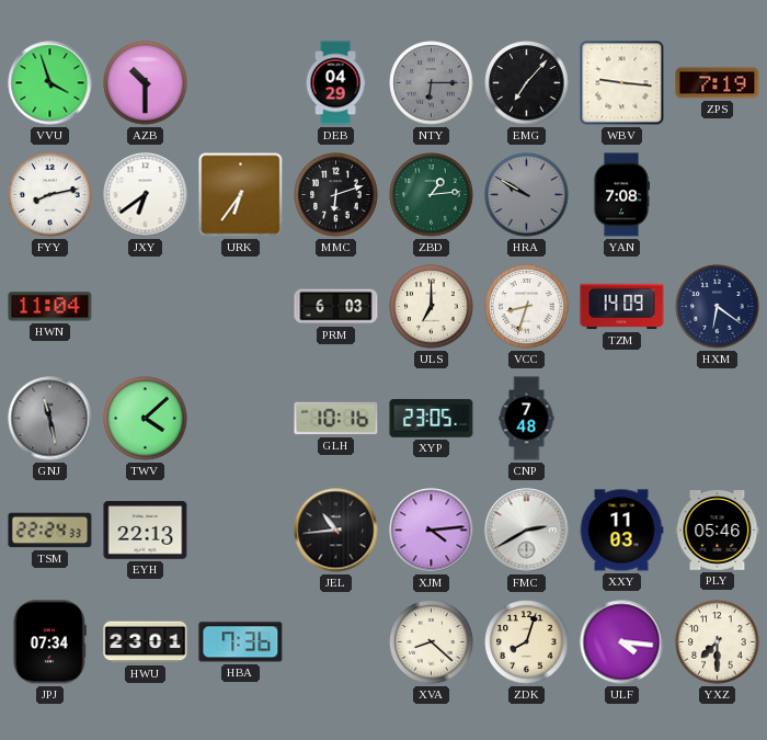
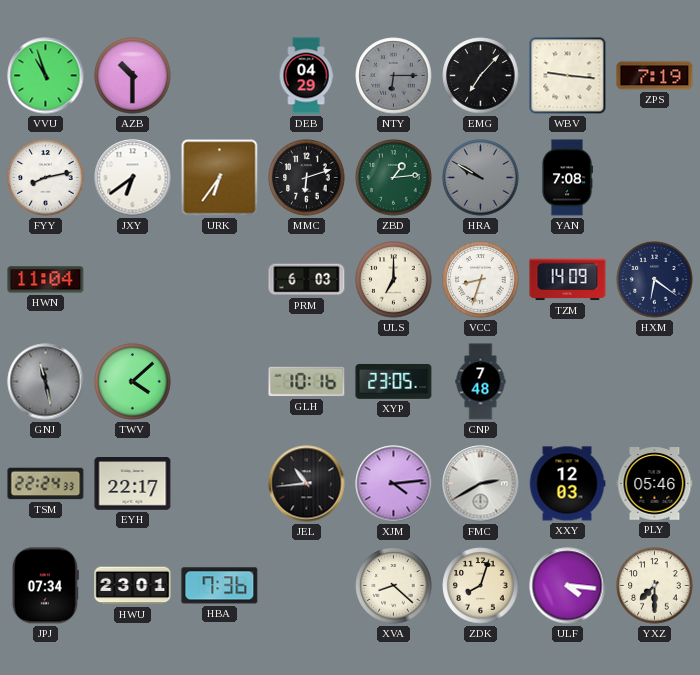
VVU: 3:57 -> 10:57
EYH: 22:13 -> 22:17
XXY: 11:03 -> 12:03
